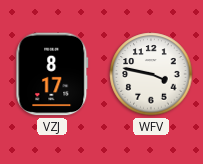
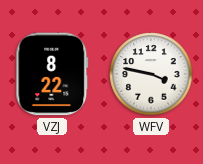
VZJ: 8:17 -> 8:22
